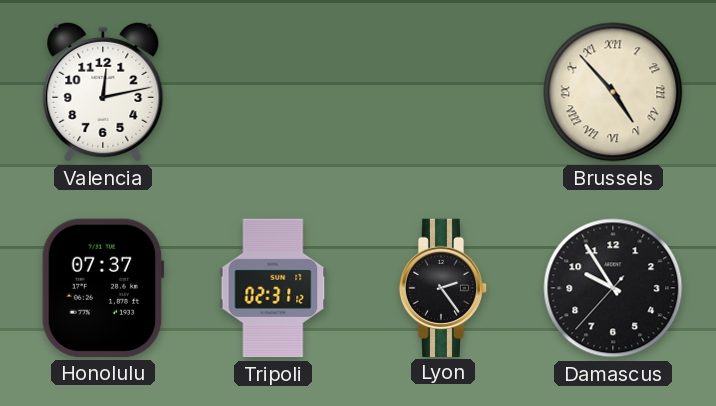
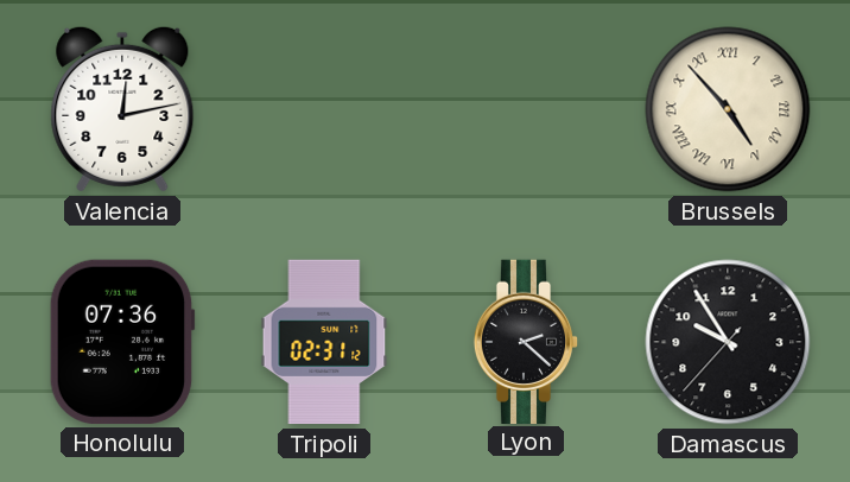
Honolulu: 07:37 -> 07:36
Lyon: 2:24 -> 2:22
